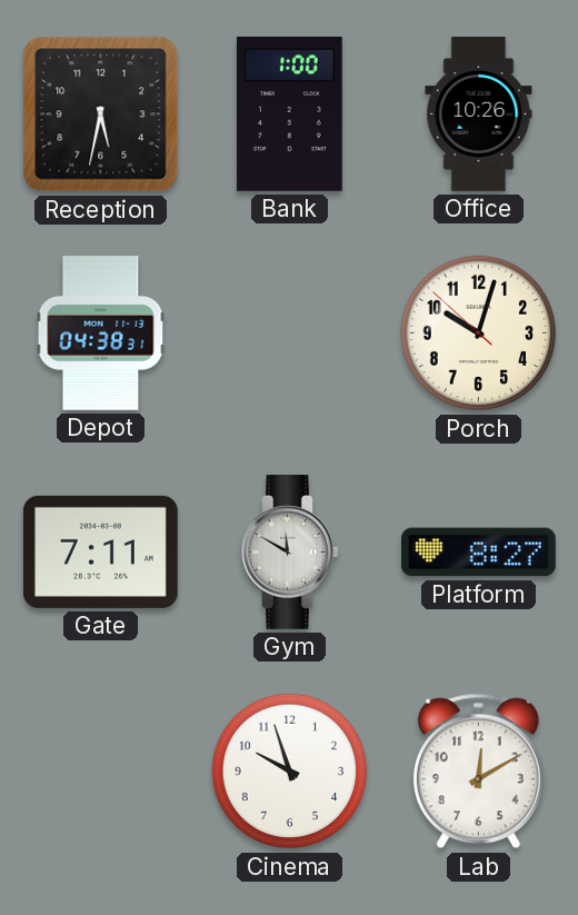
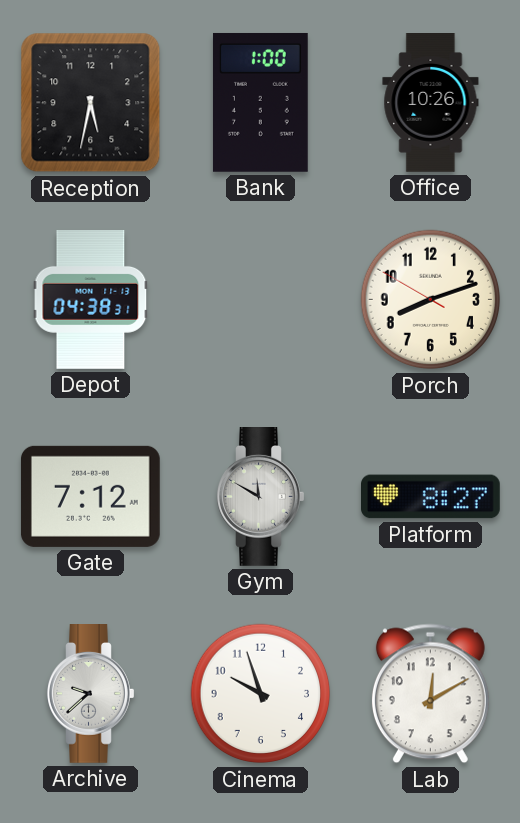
Porch: 10:02 -> 8:11
Gate: 7:11 -> 7:12
Archive: none -> 9:38
